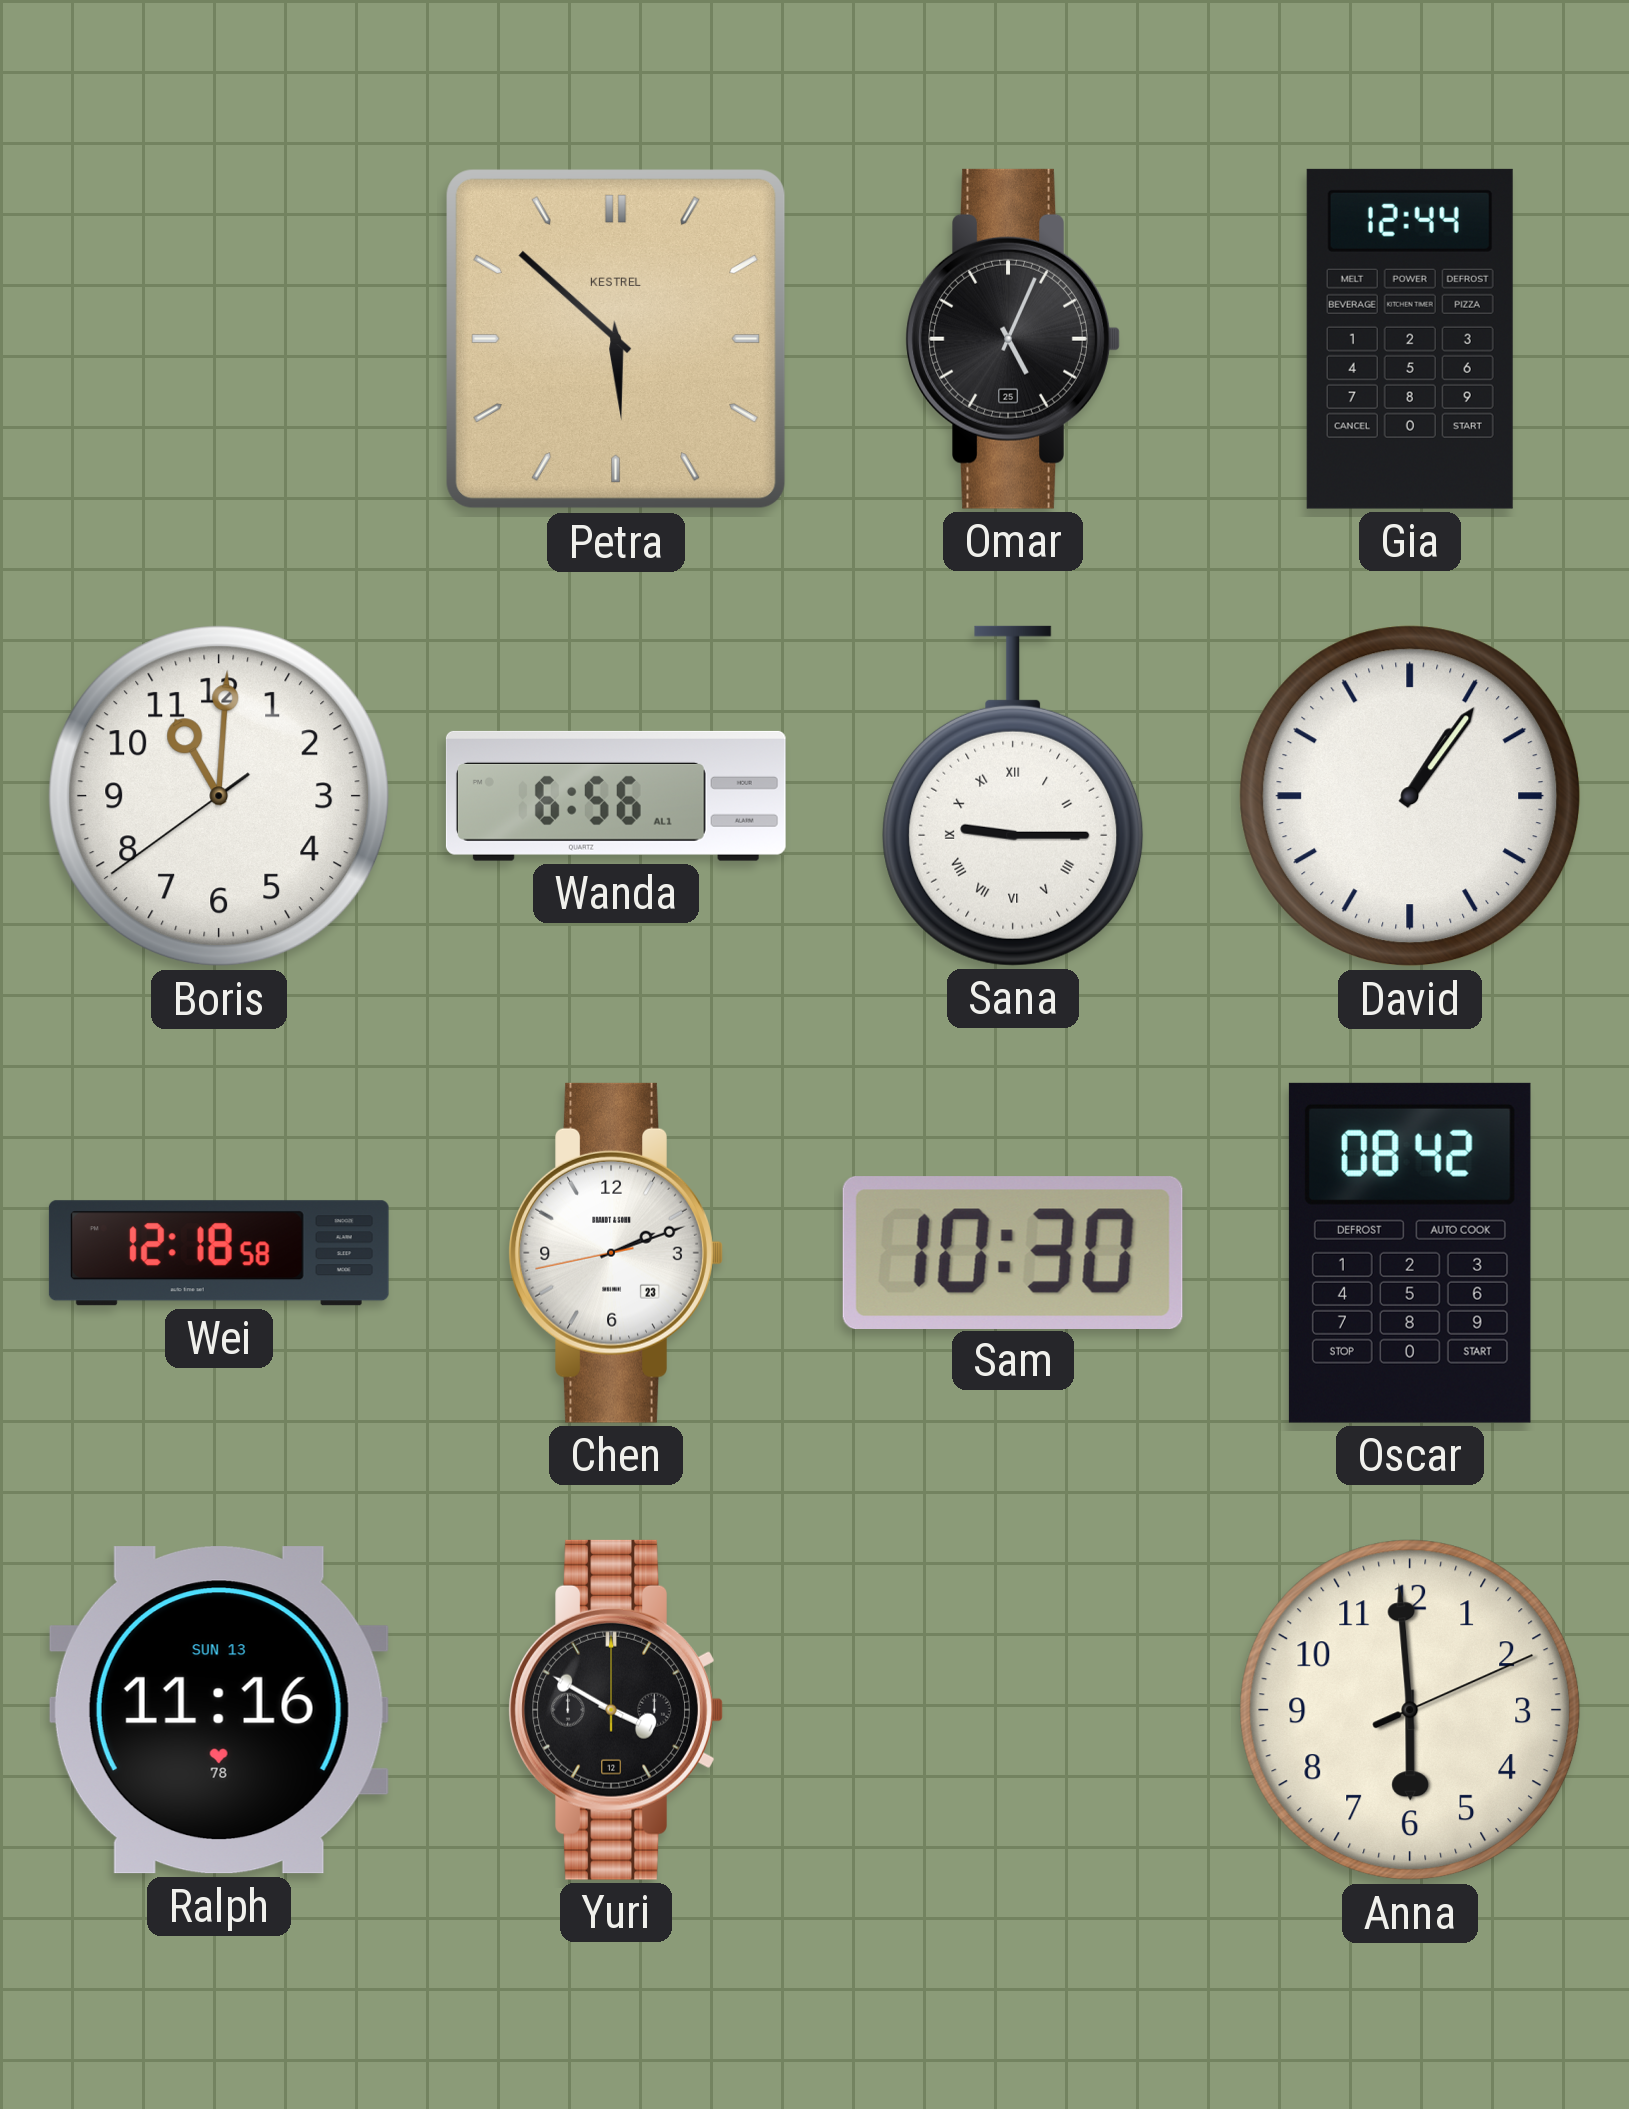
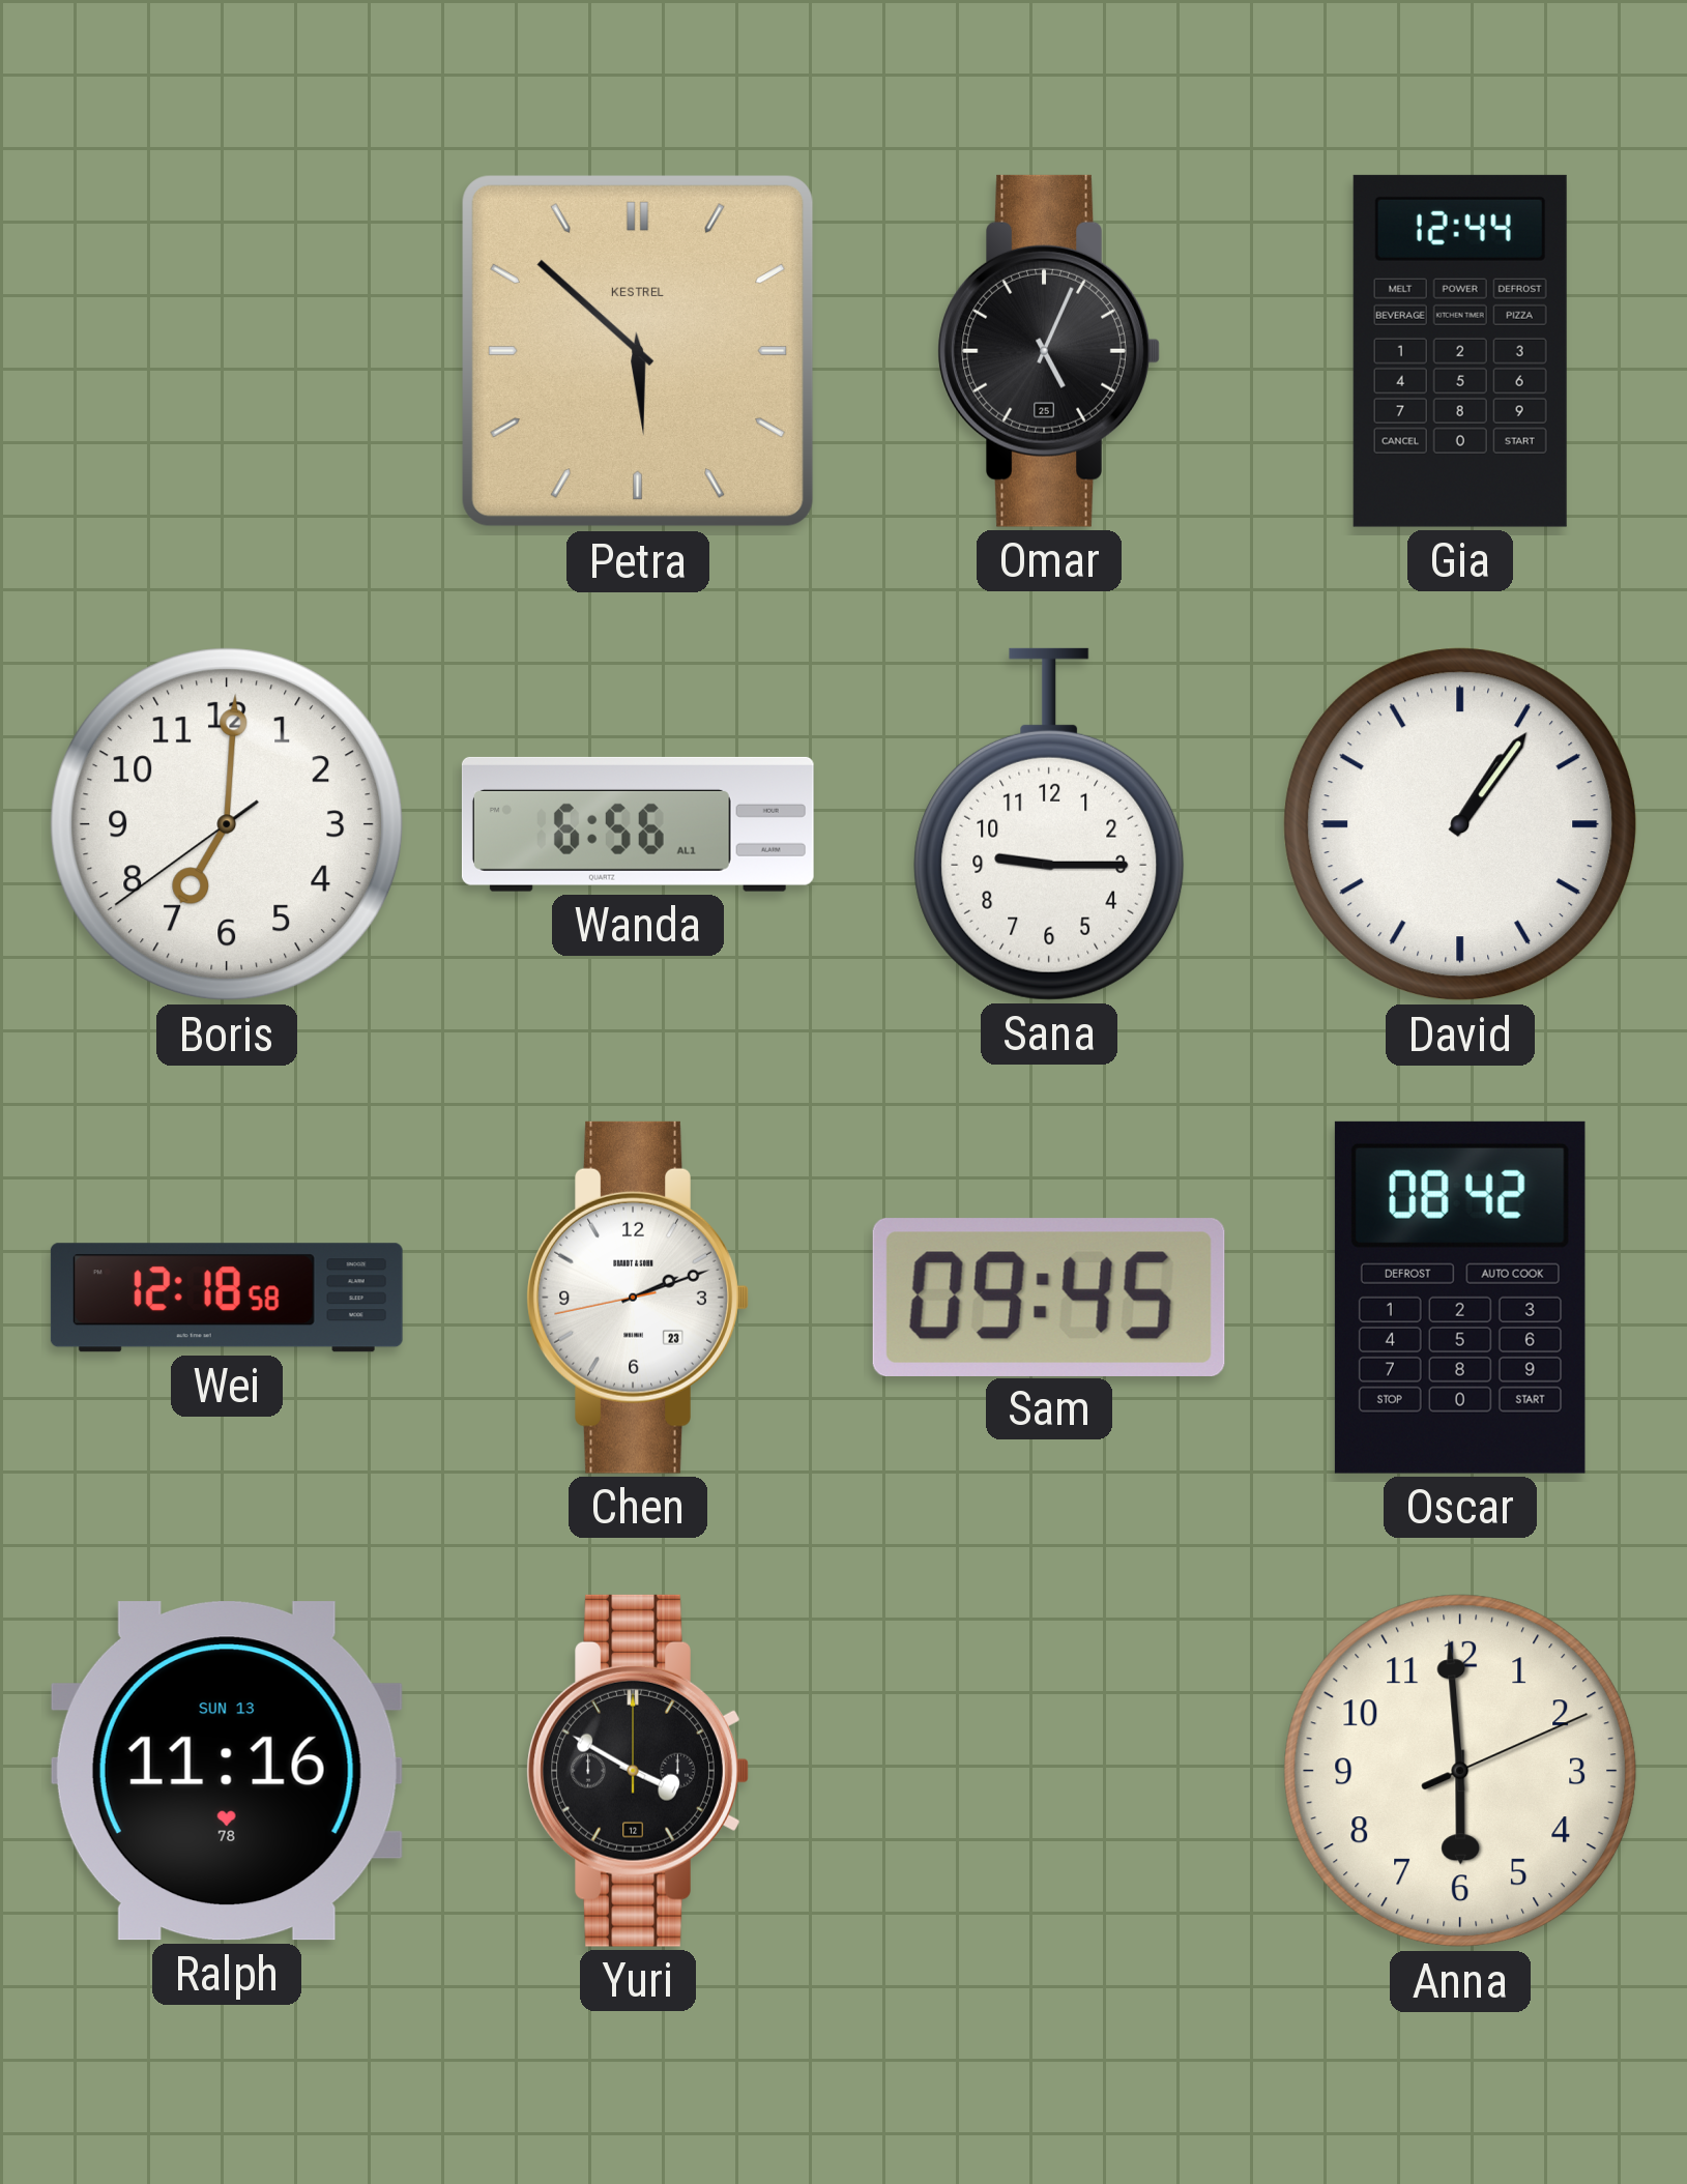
Boris: 11:00 -> 7:00
Sana numerals: Roman -> Arabic
Sam: 10:30 -> 09:45
